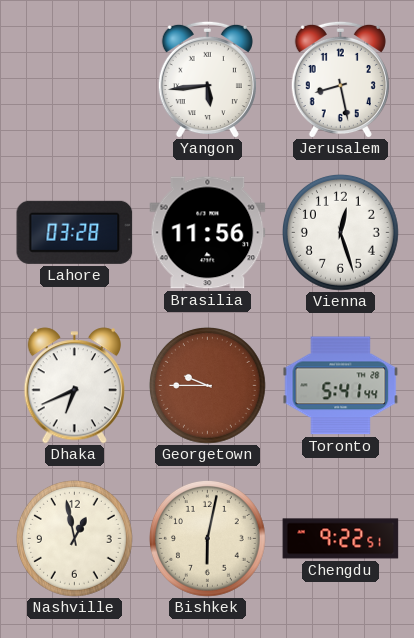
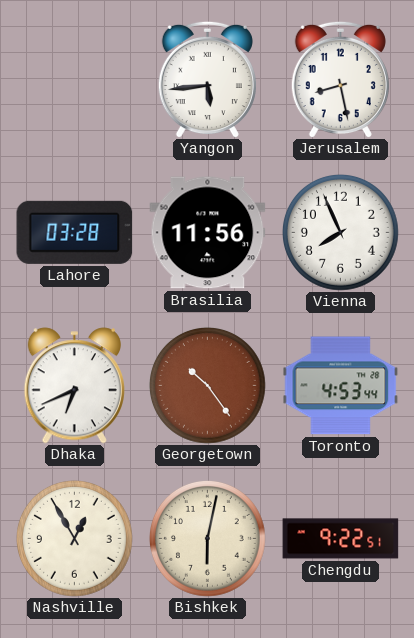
Vienna: 12:27 -> 7:56
Georgetown: 9:45 -> 10:24
Toronto: 5:41 -> 4:53
Nashville: 12:58 -> 12:55
